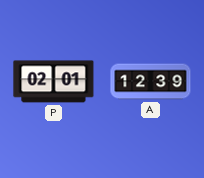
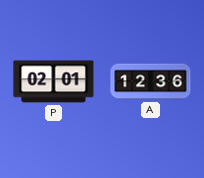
A: 12:39 -> 12:36
